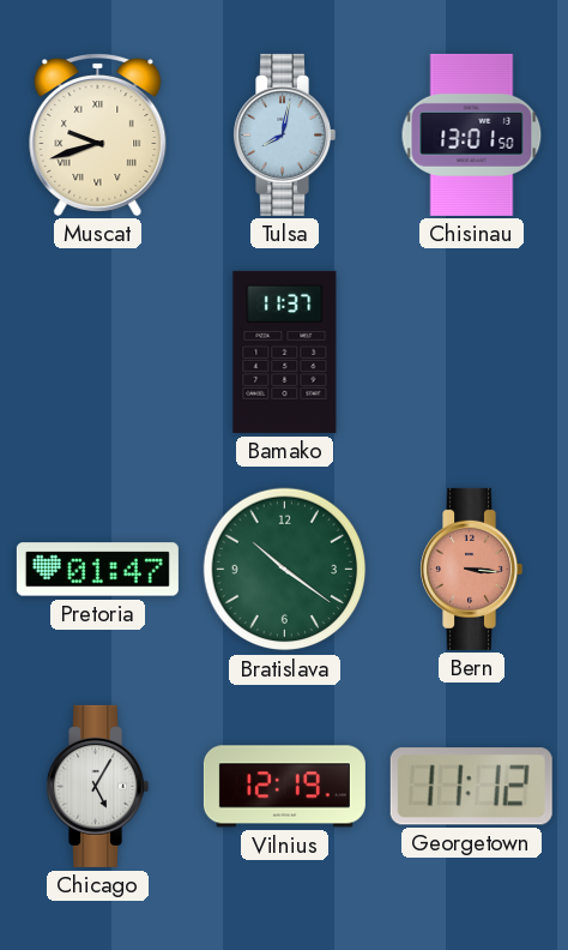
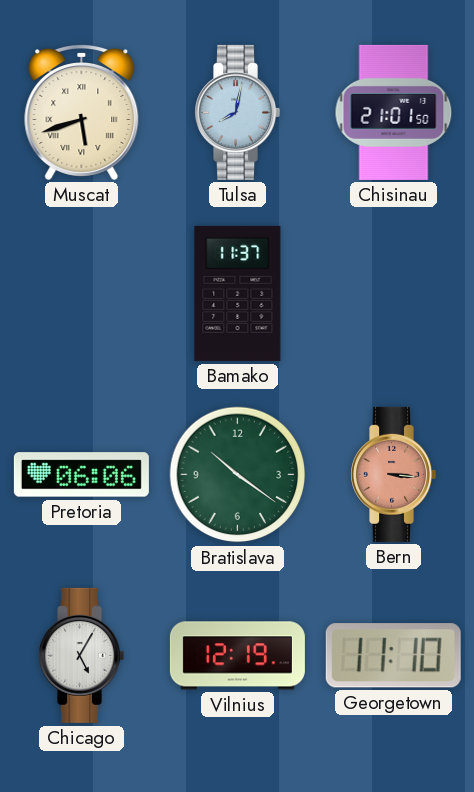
Muscat: 9:42 -> 5:42
Chisinau: 13:01 -> 21:01
Pretoria: 01:47 -> 06:06
Georgetown: 11:12 -> 11:10
